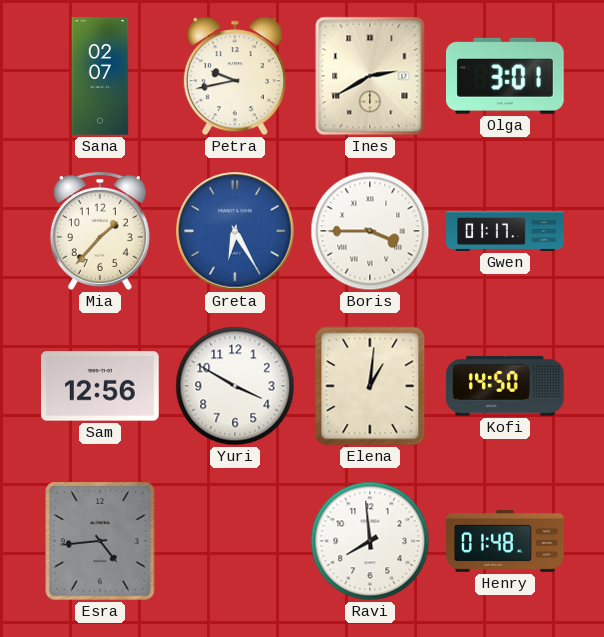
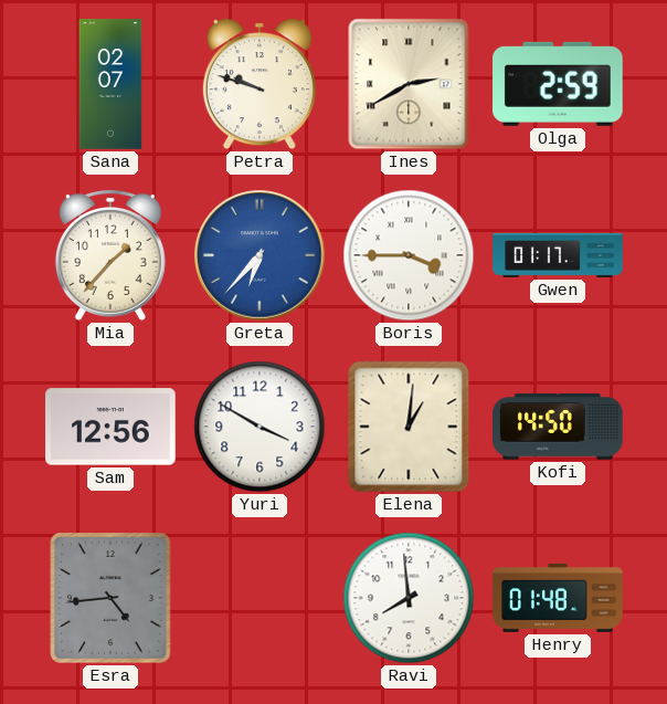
Petra: 9:43 -> 9:48
Olga: 3:01 -> 2:59
Greta: 6:25 -> 6:37
